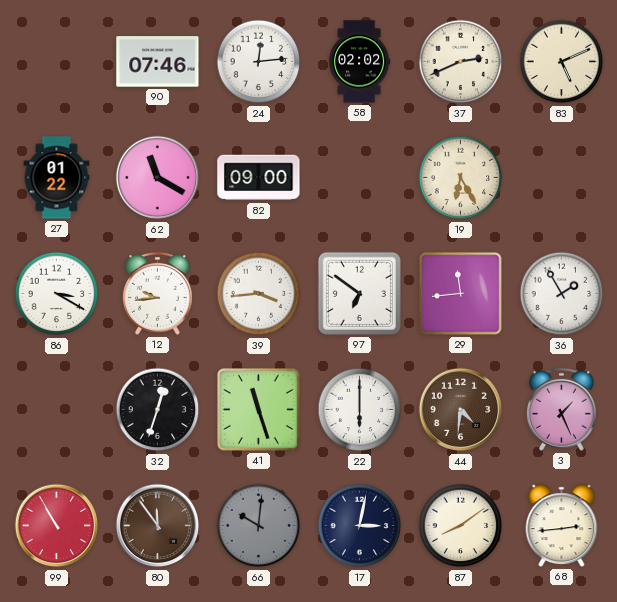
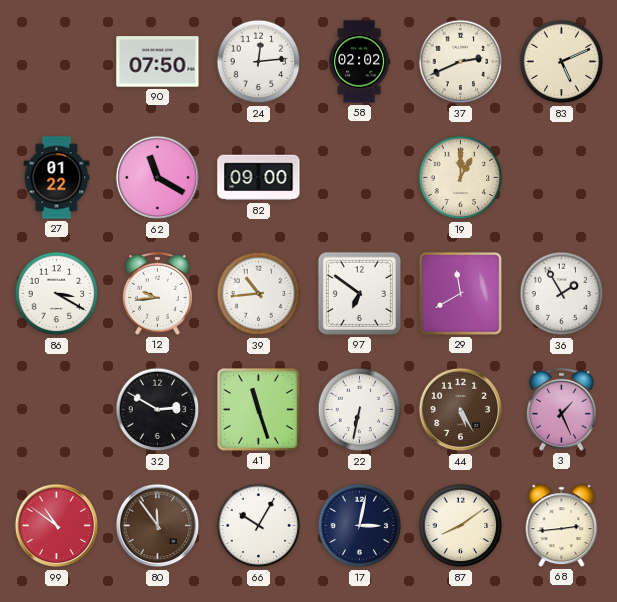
90: 07:46 -> 07:50
19: 6:25 -> 1:00
39: 3:44 -> 10:44
29: 11:44 -> 11:40
32: 12:33 -> 2:50
22: 6:00 -> 6:32
44: 4:31 -> 5:25
99: 10:55 -> 10:51
66: 10:01 -> 10:05
66 dial: grey -> white
